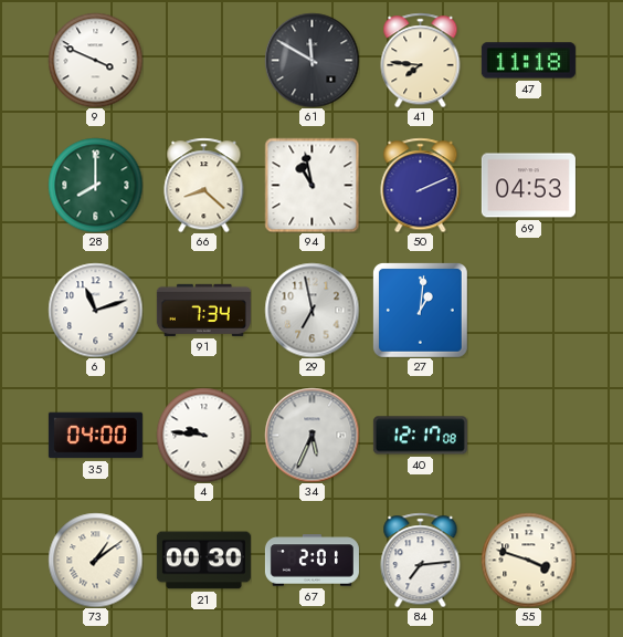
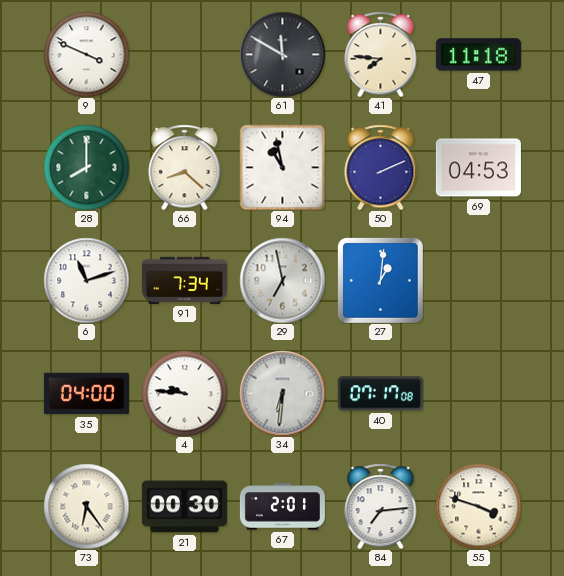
34: 5:34 -> 6:31
40: 12:17 -> 07:17
73: 1:09 -> 6:24
